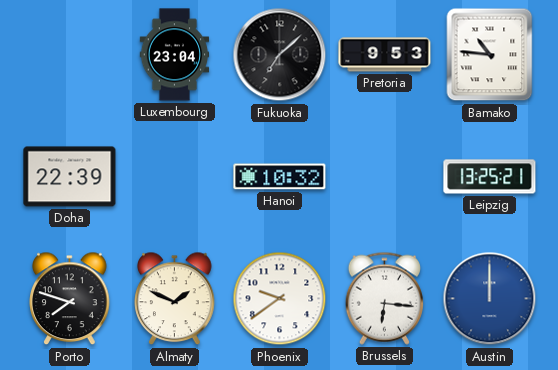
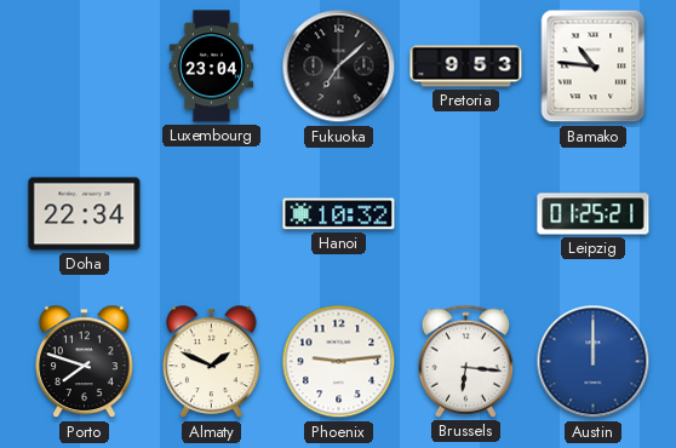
Doha: 22:39 -> 22:34
Leipzig: 13:25 -> 01:25
Phoenix: 9:39 -> 9:14
